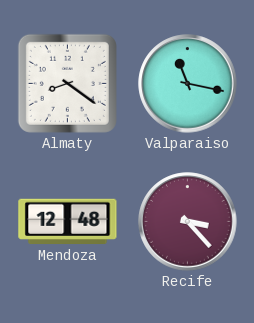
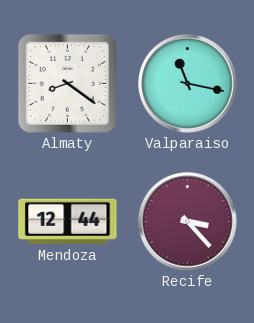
Mendoza: 12:48 -> 12:44
